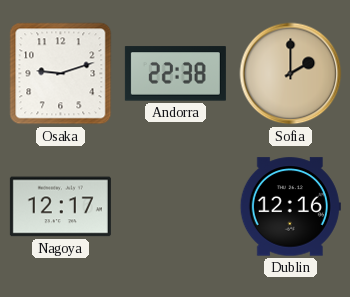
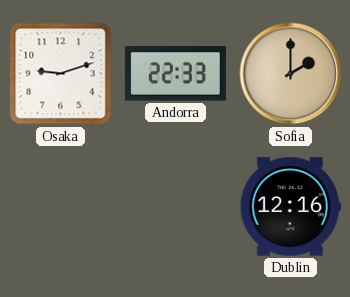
Andorra: 22:38 -> 22:33
Nagoya: 12:17 -> none
